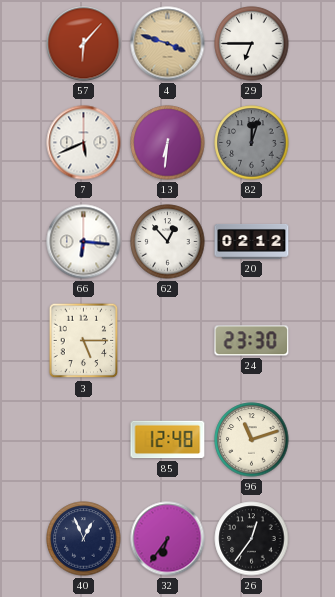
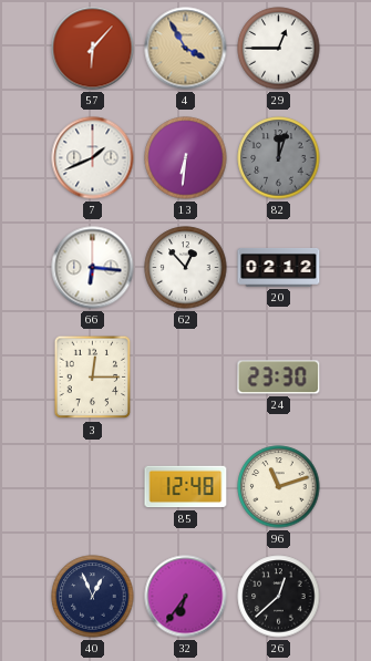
4: 3:48 -> 3:55
29: 6:45 -> 12:45
7: 5:41 -> 1:41
3: 5:15 -> 12:15
26: 12:36 -> 12:38
